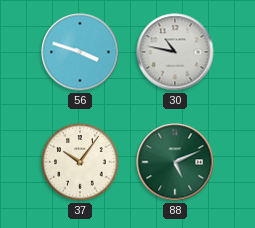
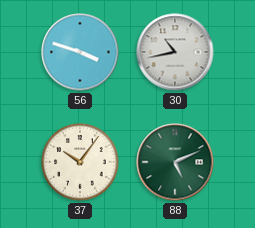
30: 10:47 -> 10:43
